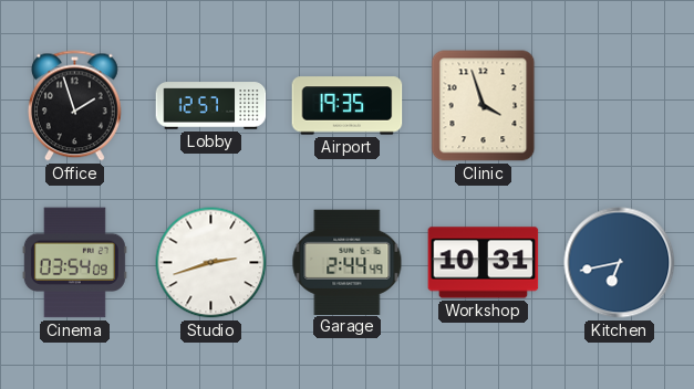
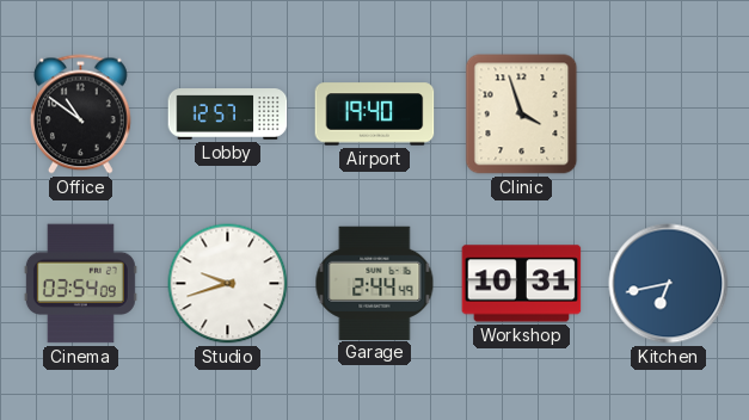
Office: 1:57 -> 10:51
Airport: 19:35 -> 19:40
Studio: 2:42 -> 9:42
